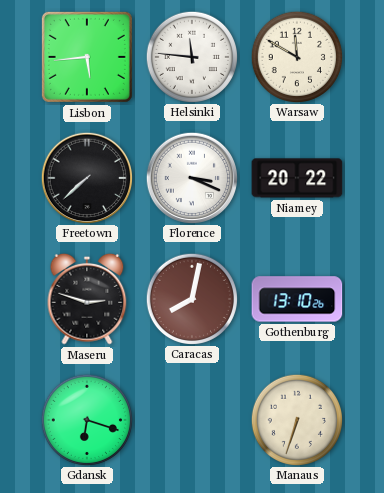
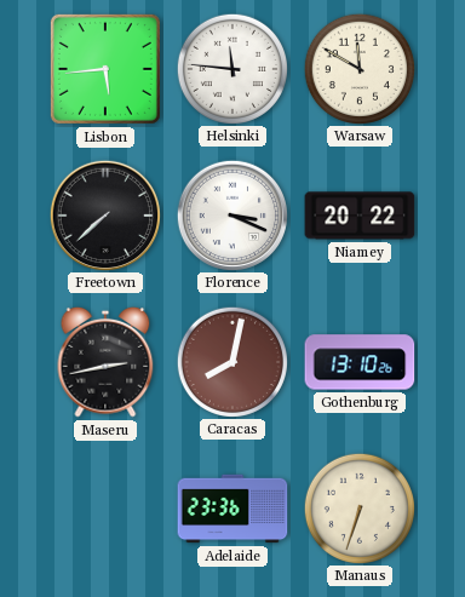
Maseru: 2:48 -> 2:43
Gdansk: 6:18 -> none
Adelaide: none -> 23:36
